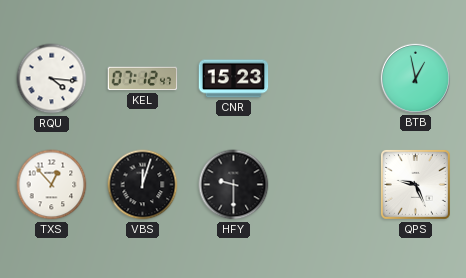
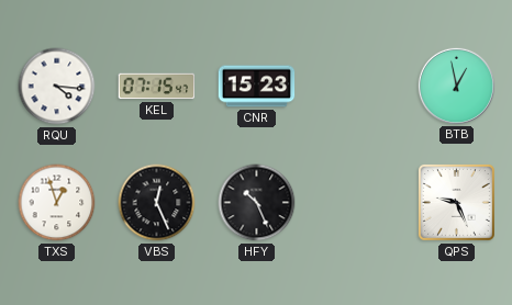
KEL: 07:12 -> 07:15
TXS: 12:53 -> 12:57
VBS: 12:03 -> 12:26
HFY: 9:30 -> 10:26
